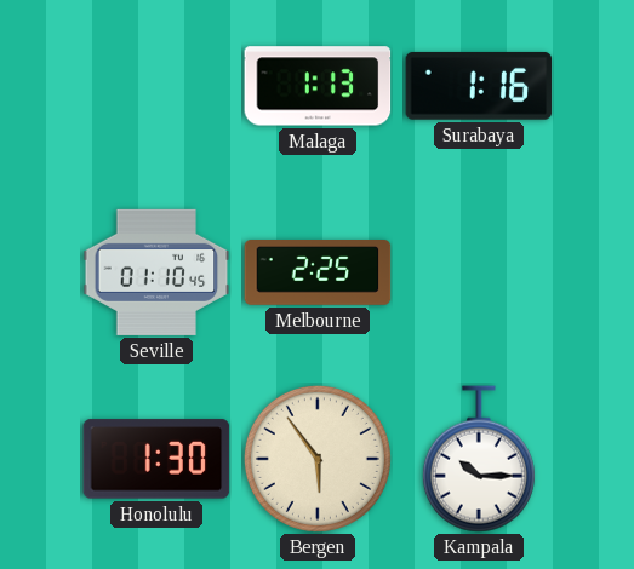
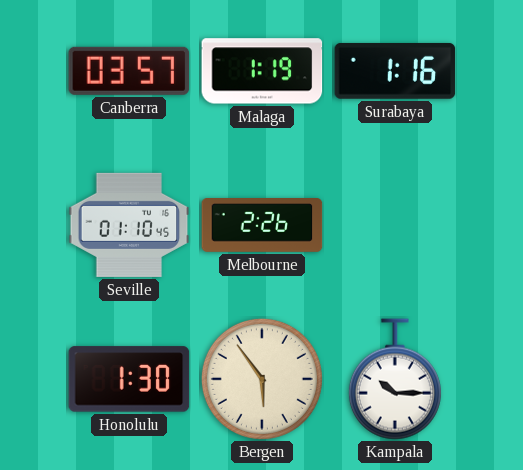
Canberra: none -> 03:57
Malaga: 1:13 -> 1:19
Melbourne: 2:25 -> 2:26
